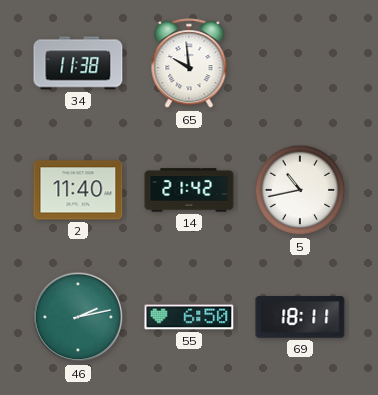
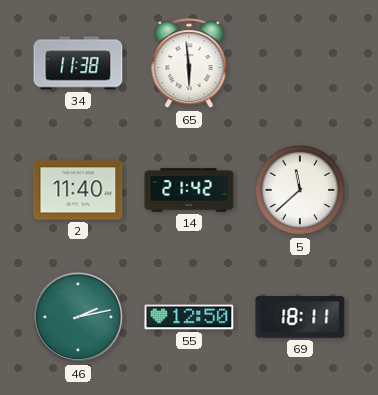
65: 9:59 -> 5:59
5: 10:43 -> 11:38
55: 6:50 -> 12:50
